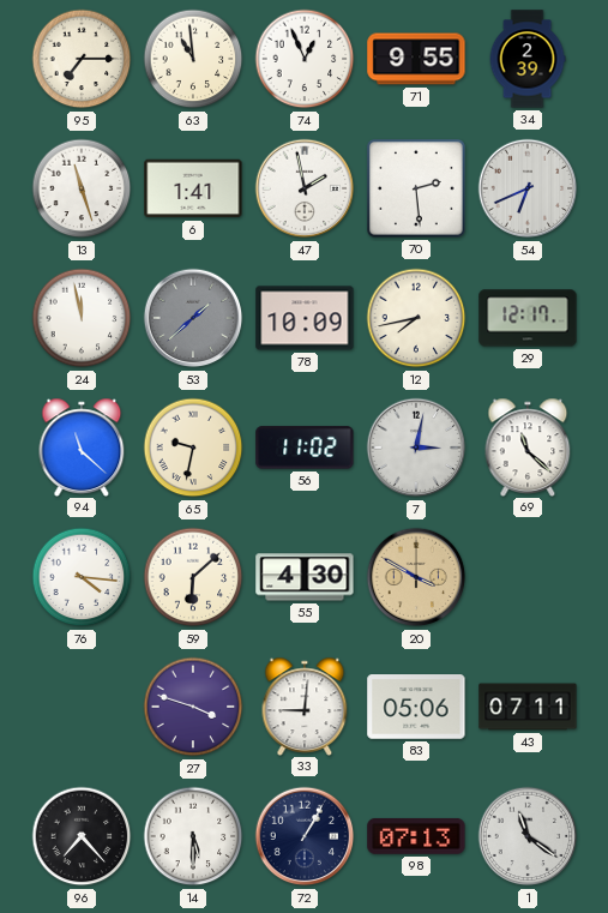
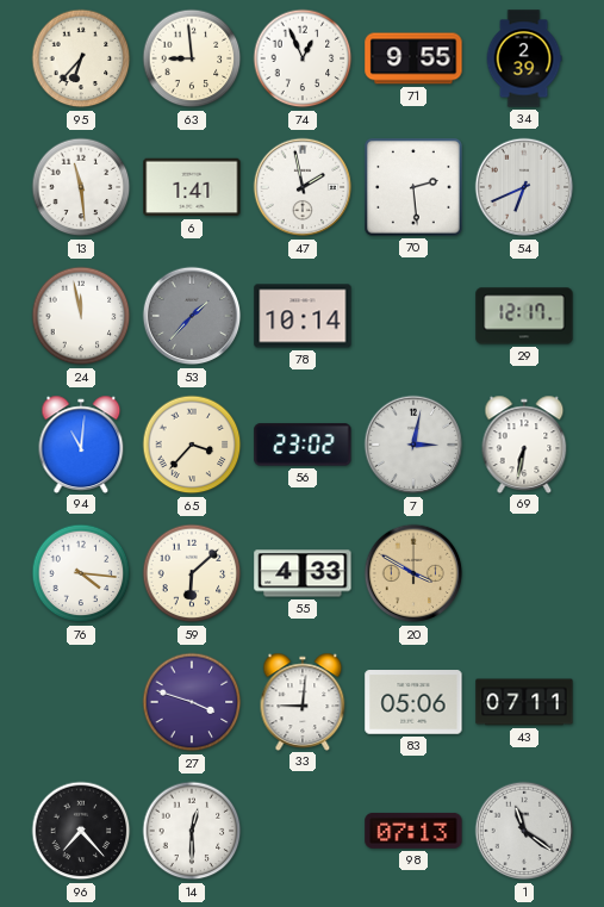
95: 7:15 -> 6:37
63: 10:59 -> 8:59
13: 11:27 -> 11:29
53: 1:38 -> 1:37
78: 10:09 -> 10:14
12: 7:43 -> none
94: 11:22 -> 11:01
65: 9:32 -> 3:37
56: 11:02 -> 23:02
69: 11:22 -> 6:32
55: 4:30 -> 4:33
14: 5:30 -> 12:30
72: 1:05 -> none
